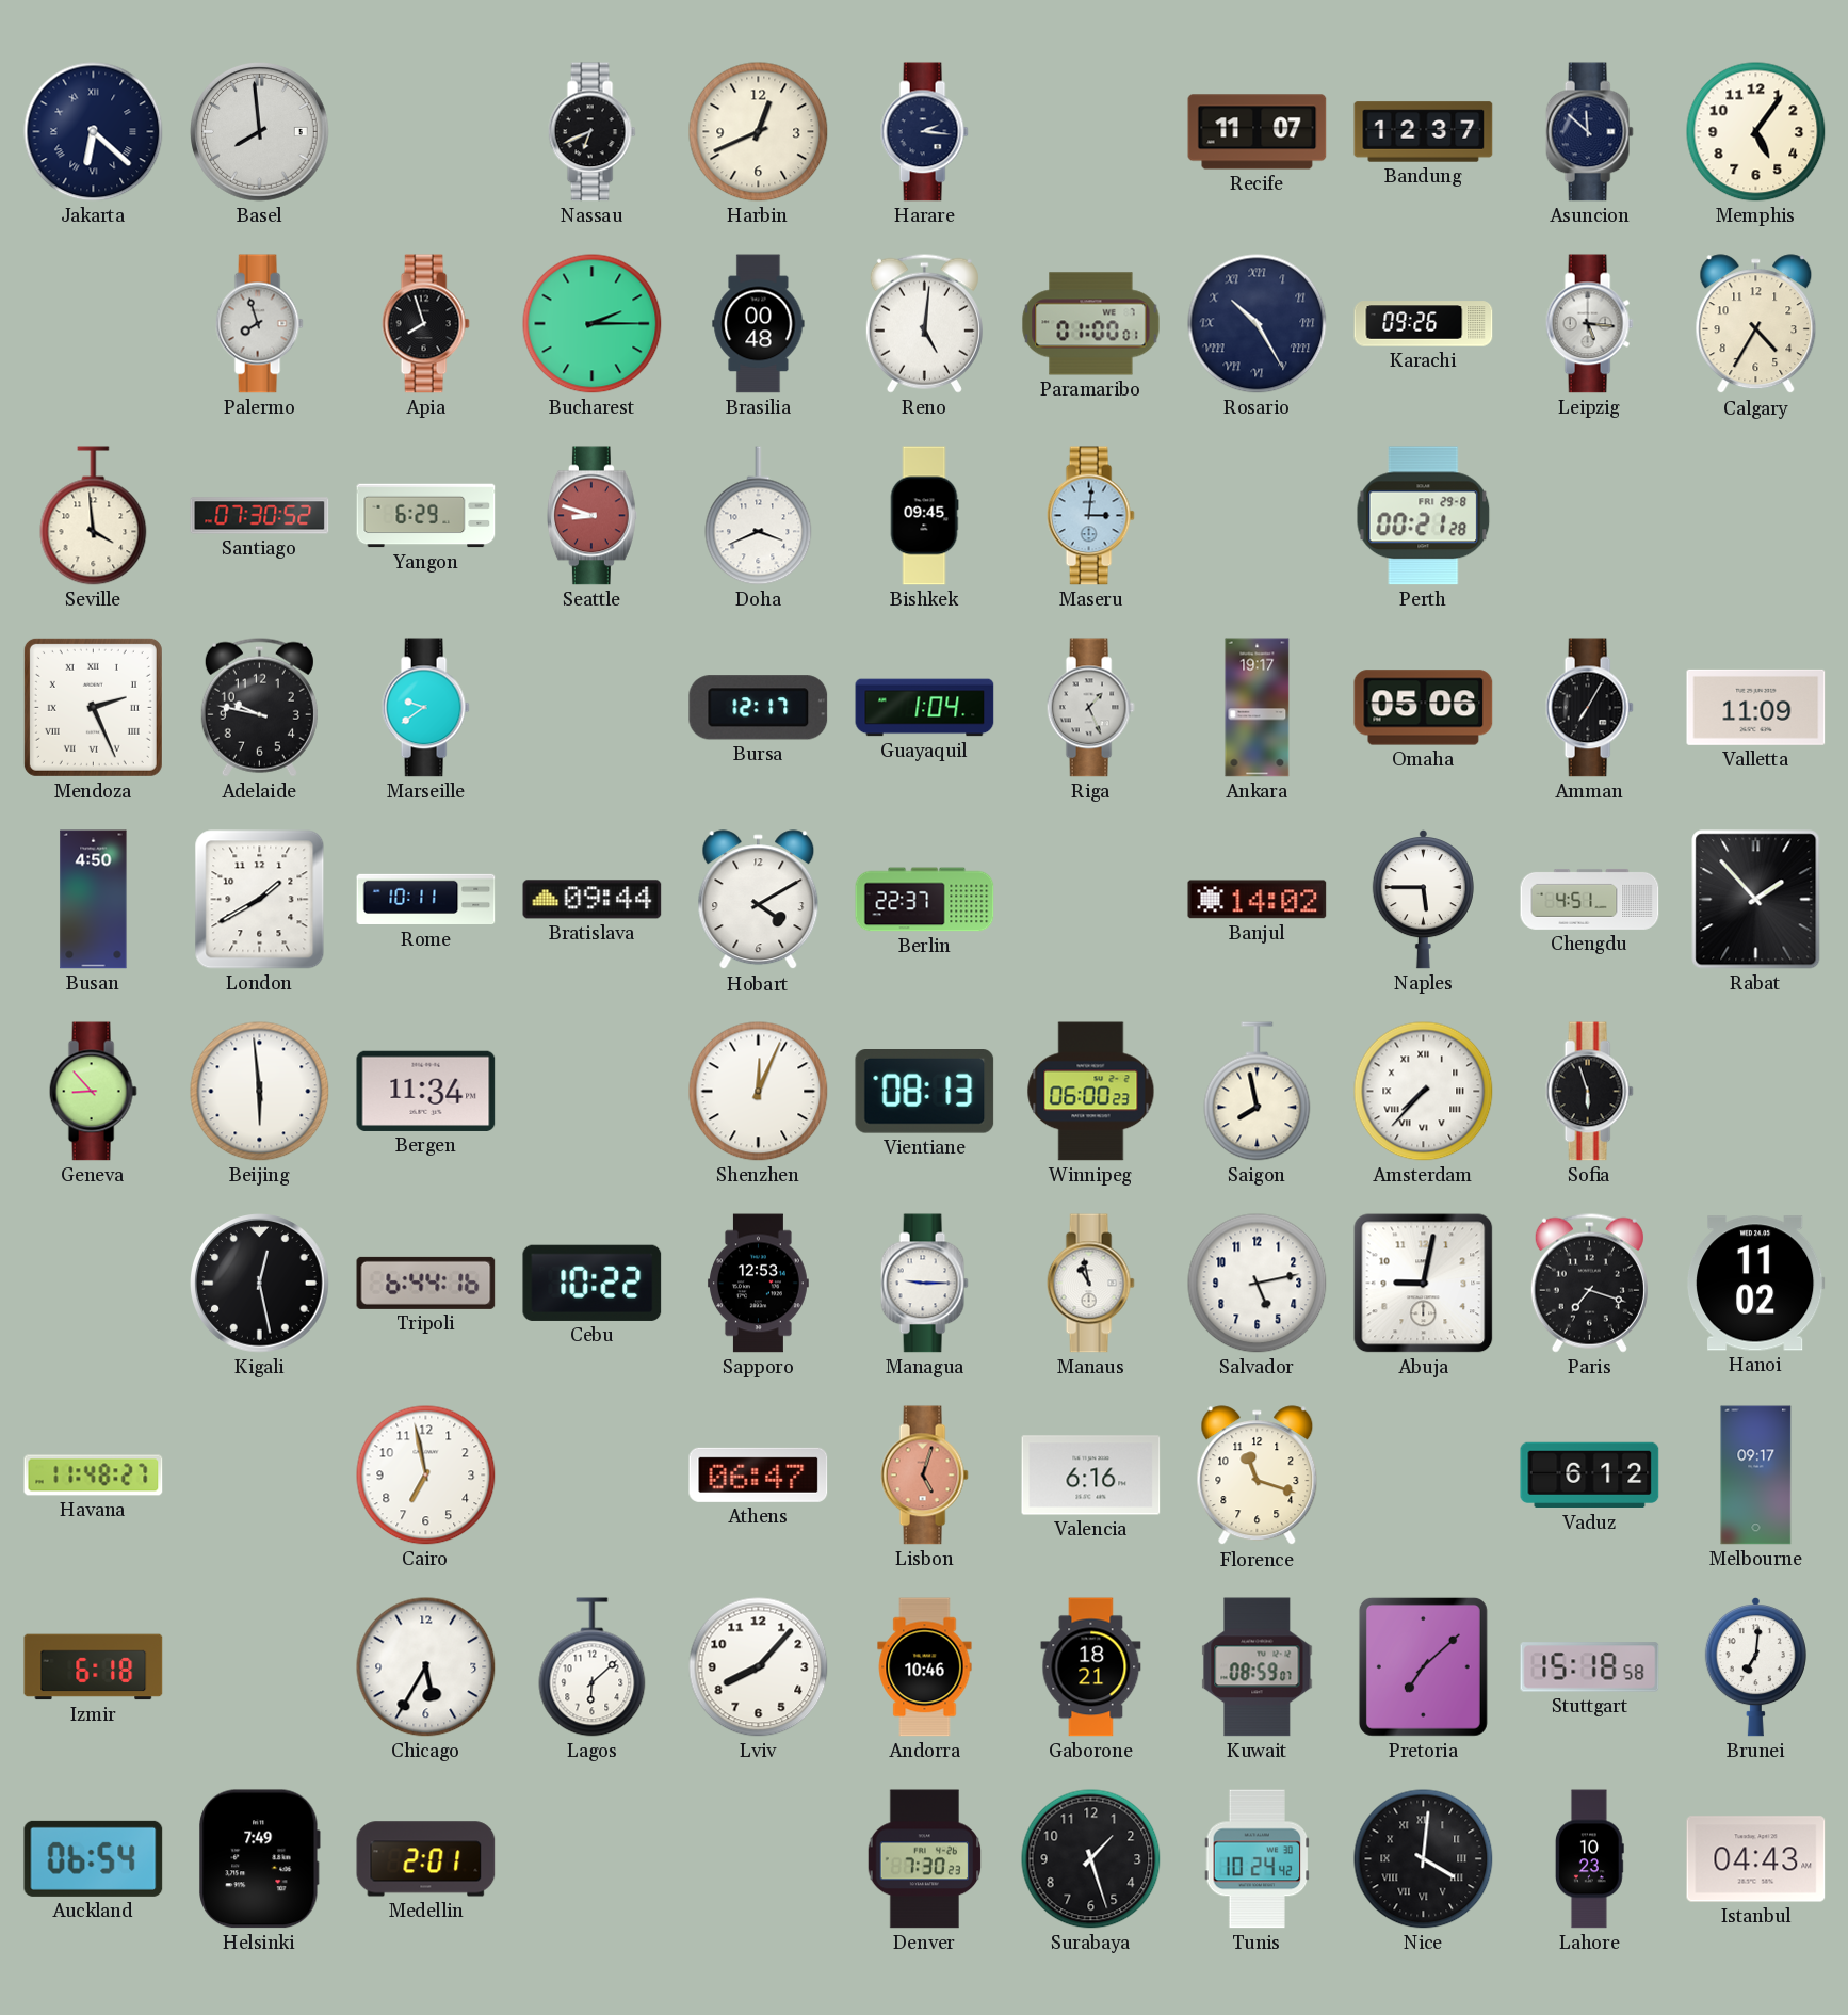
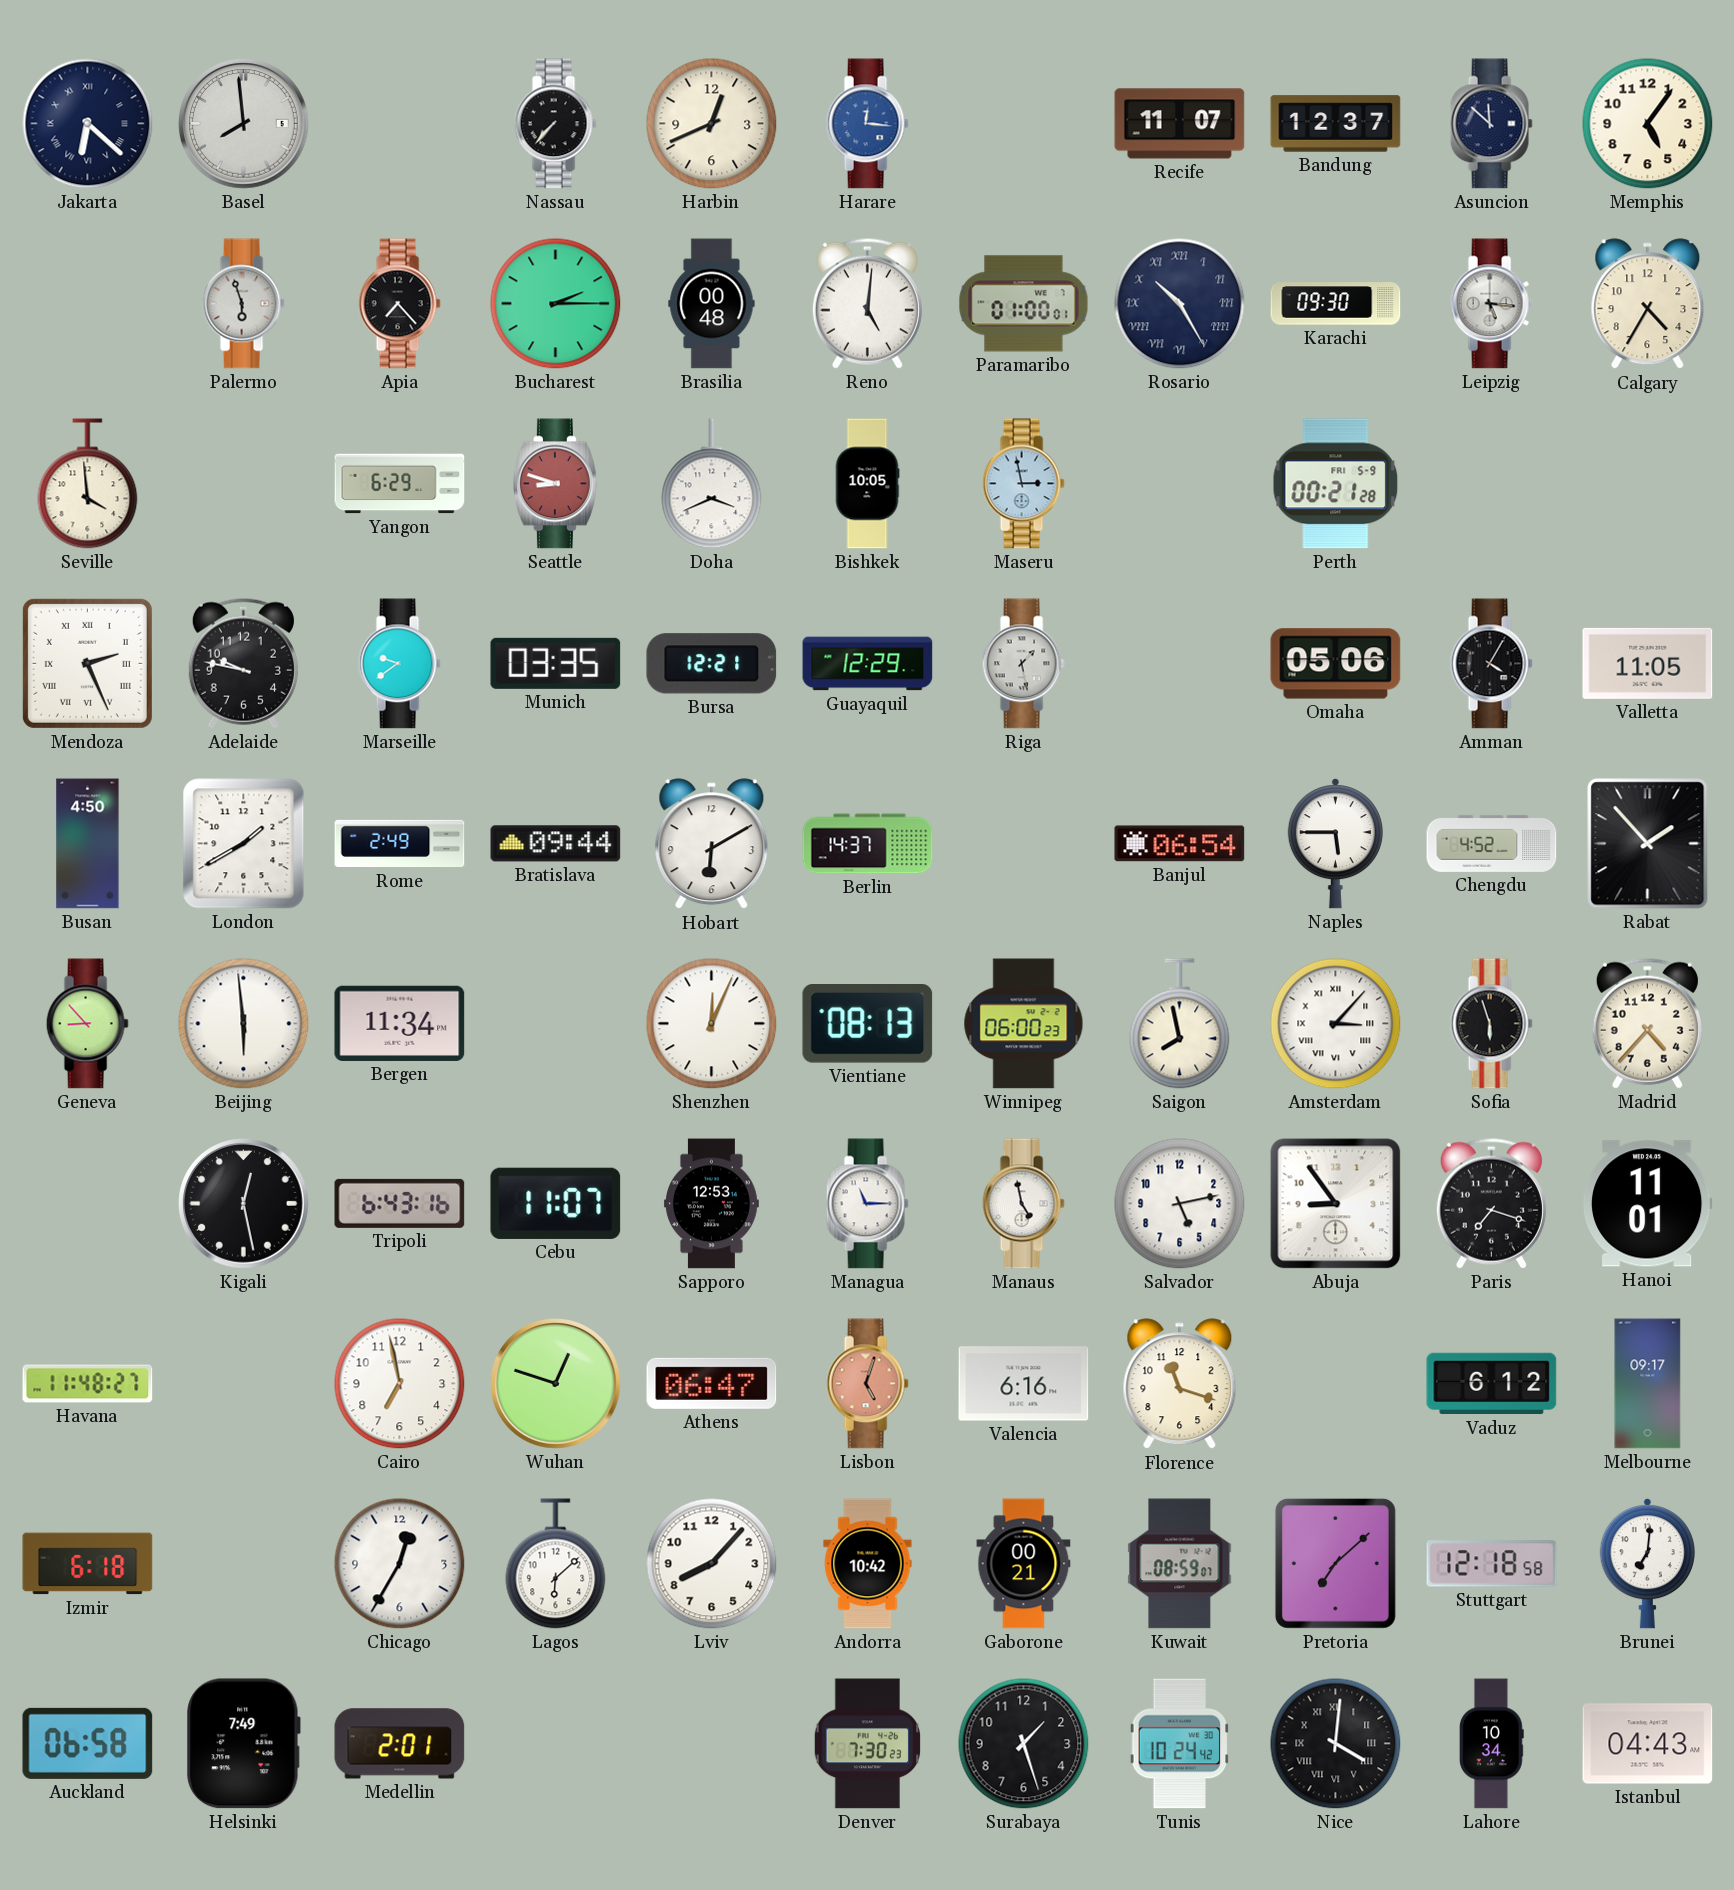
Nassau: 6:41 -> 7:37
Harare: 2:16 -> 12:16
Harare dial: navy -> blue
Palermo: 7:57 -> 5:57
Apia: 7:57 -> 7:23
Karachi: 09:26 -> 09:30
Santiago: 07:30 -> none
Bishkek: 09:45 -> 10:05
Maseru: 3:01 -> 2:58
Perth date: FRI 29-8 -> FRI 5-9
Munich: none -> 03:35
Bursa: 12:17 -> 12:21
Guayaquil: 1:04 -> 12:29
Riga: 1:26 -> 1:28
Ankara: 19:17 -> none
Amman: 7:05 -> 4:05
Valletta: 11:09 -> 11:05
Rome: 10:11 -> 2:49
Hobart: 4:10 -> 6:10
Berlin: 22:37 -> 14:37
Banjul: 14:02 -> 06:54
Chengdu: 4:51 -> 4:52
Amsterdam: 7:37 -> 3:07
Madrid: none -> 4:37
Tripoli: 6:44 -> 6:43
Cebu: 10:22 -> 11:07
Managua: 9:15 -> 11:15
Manaus: 10:58 -> 4:58
Abuja: 9:02 -> 8:54
Hanoi: 11:02 -> 11:01
Wuhan: none -> 12:48
Chicago: 5:35 -> 12:35
Andorra: 10:46 -> 10:42
Gaborone: 18:21 -> 00:21
Stuttgart: 15:18 -> 12:18
Auckland: 06:54 -> 06:58
Lahore: 10:23 -> 10:34
